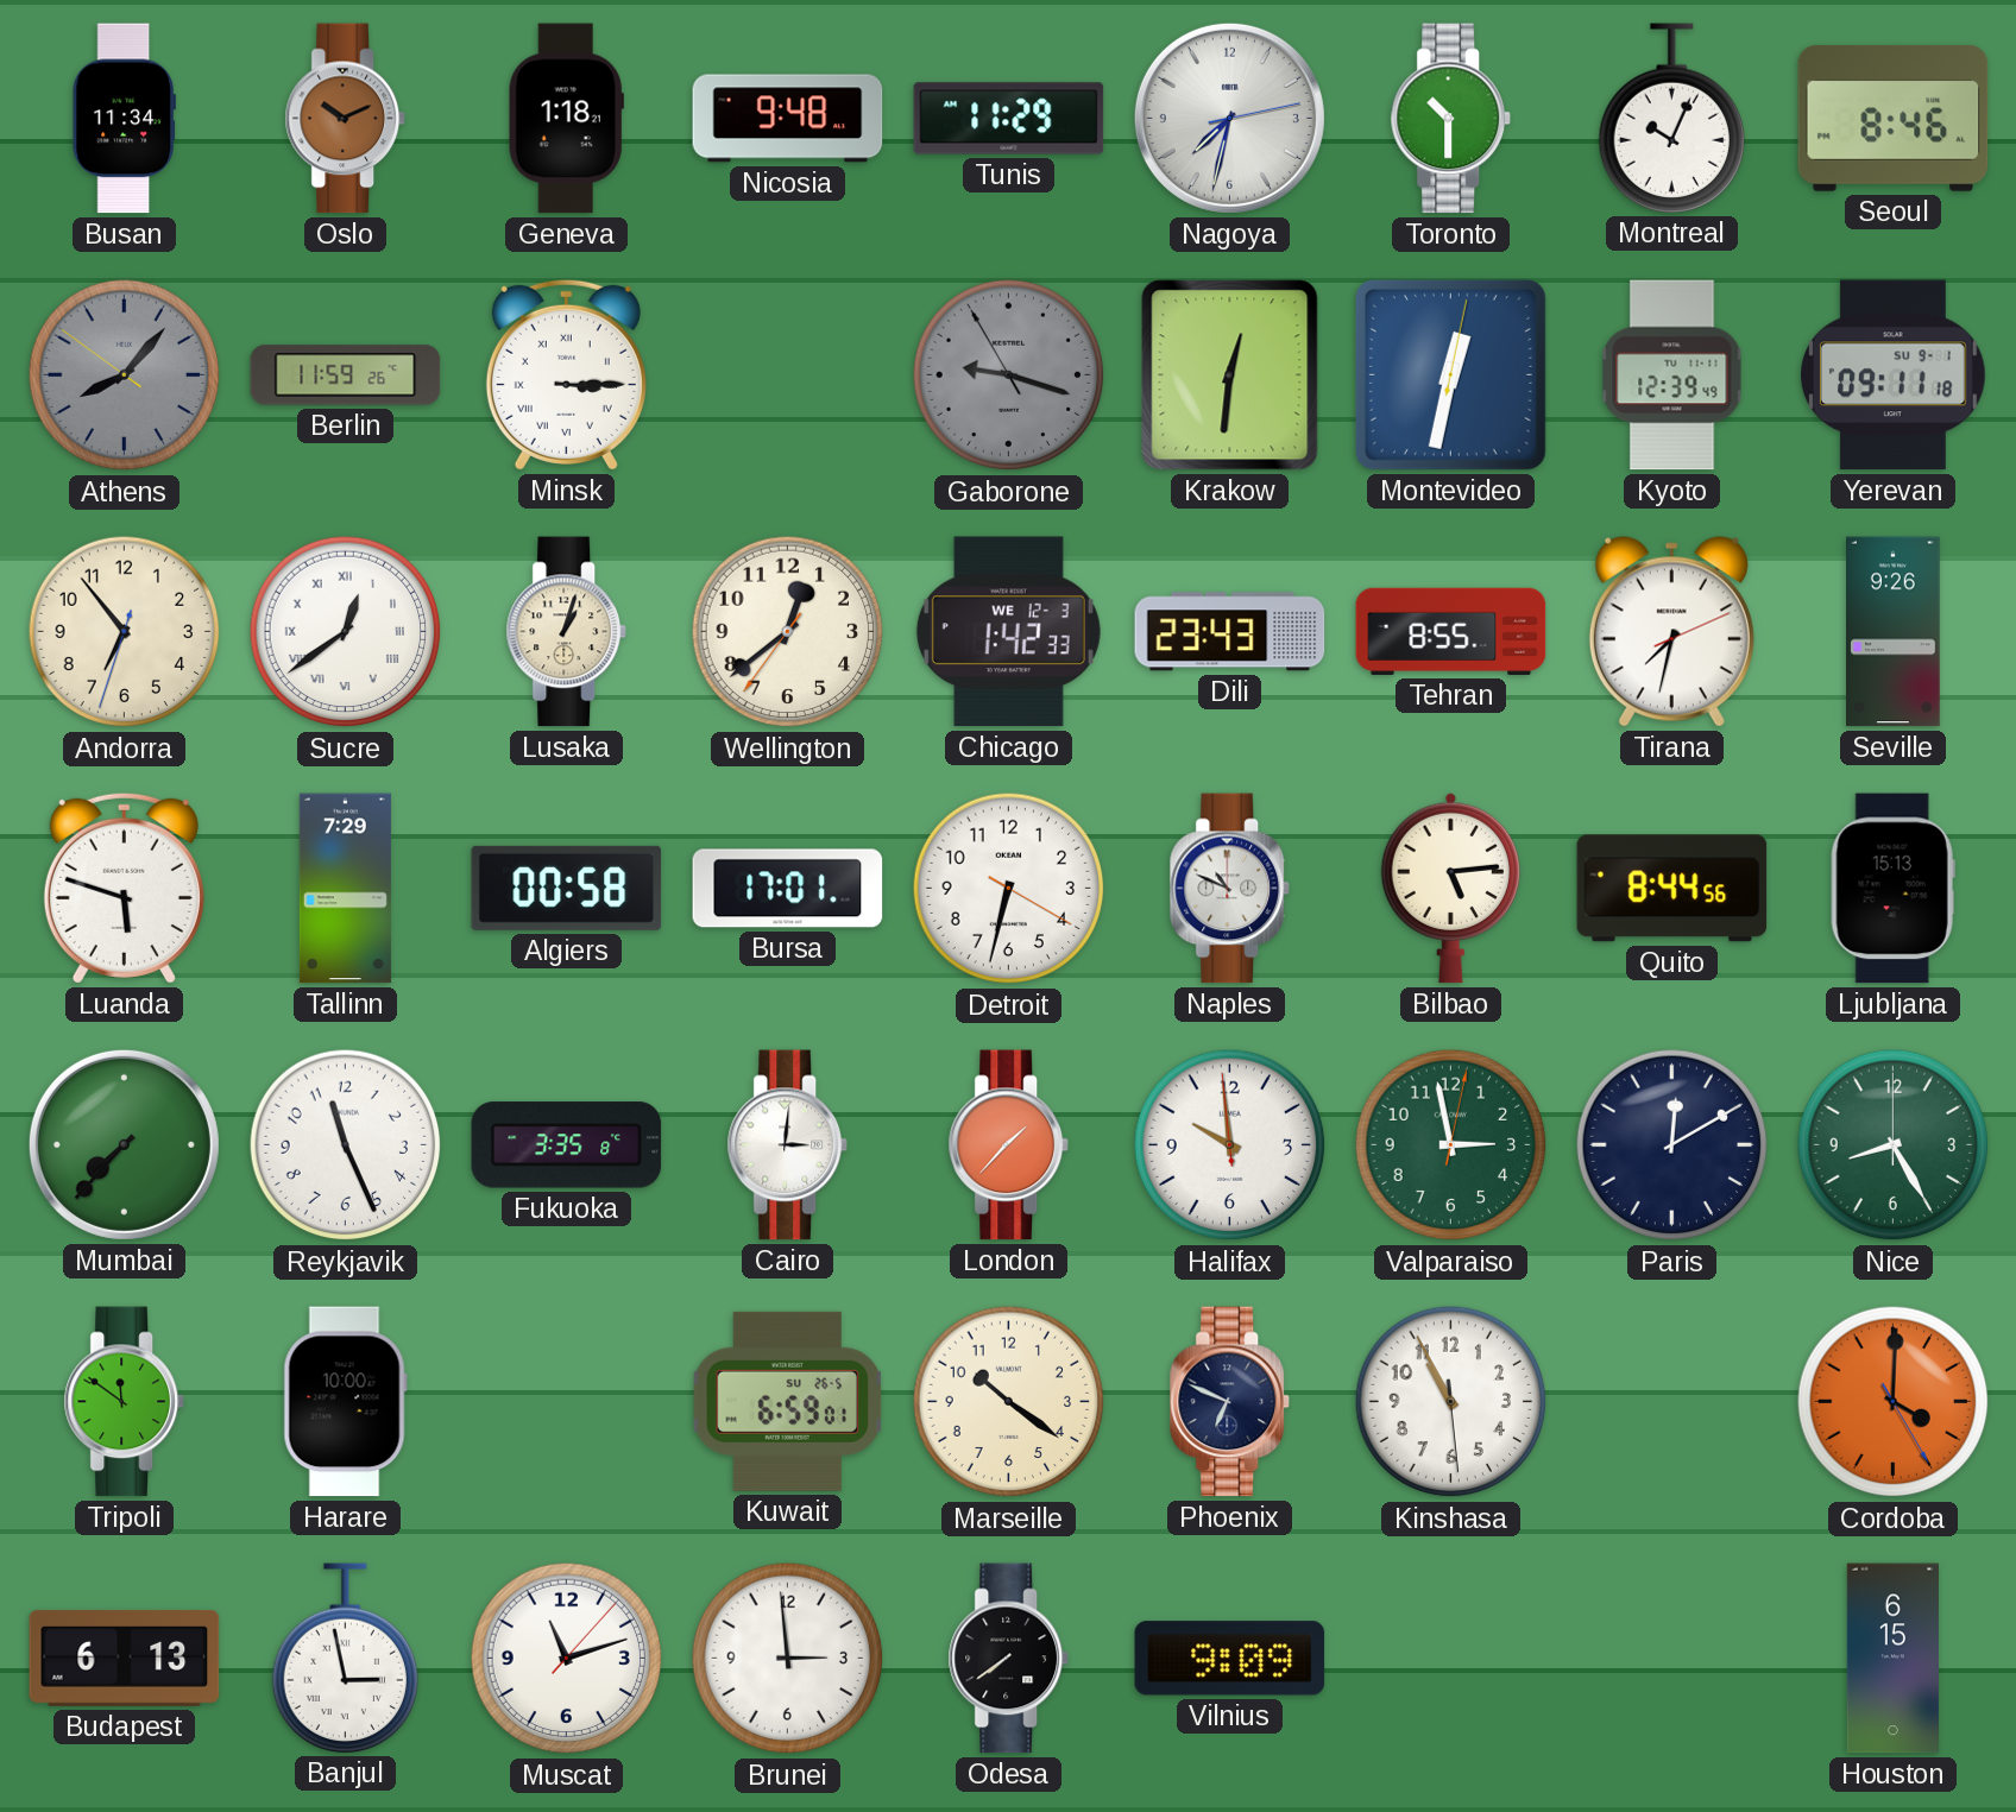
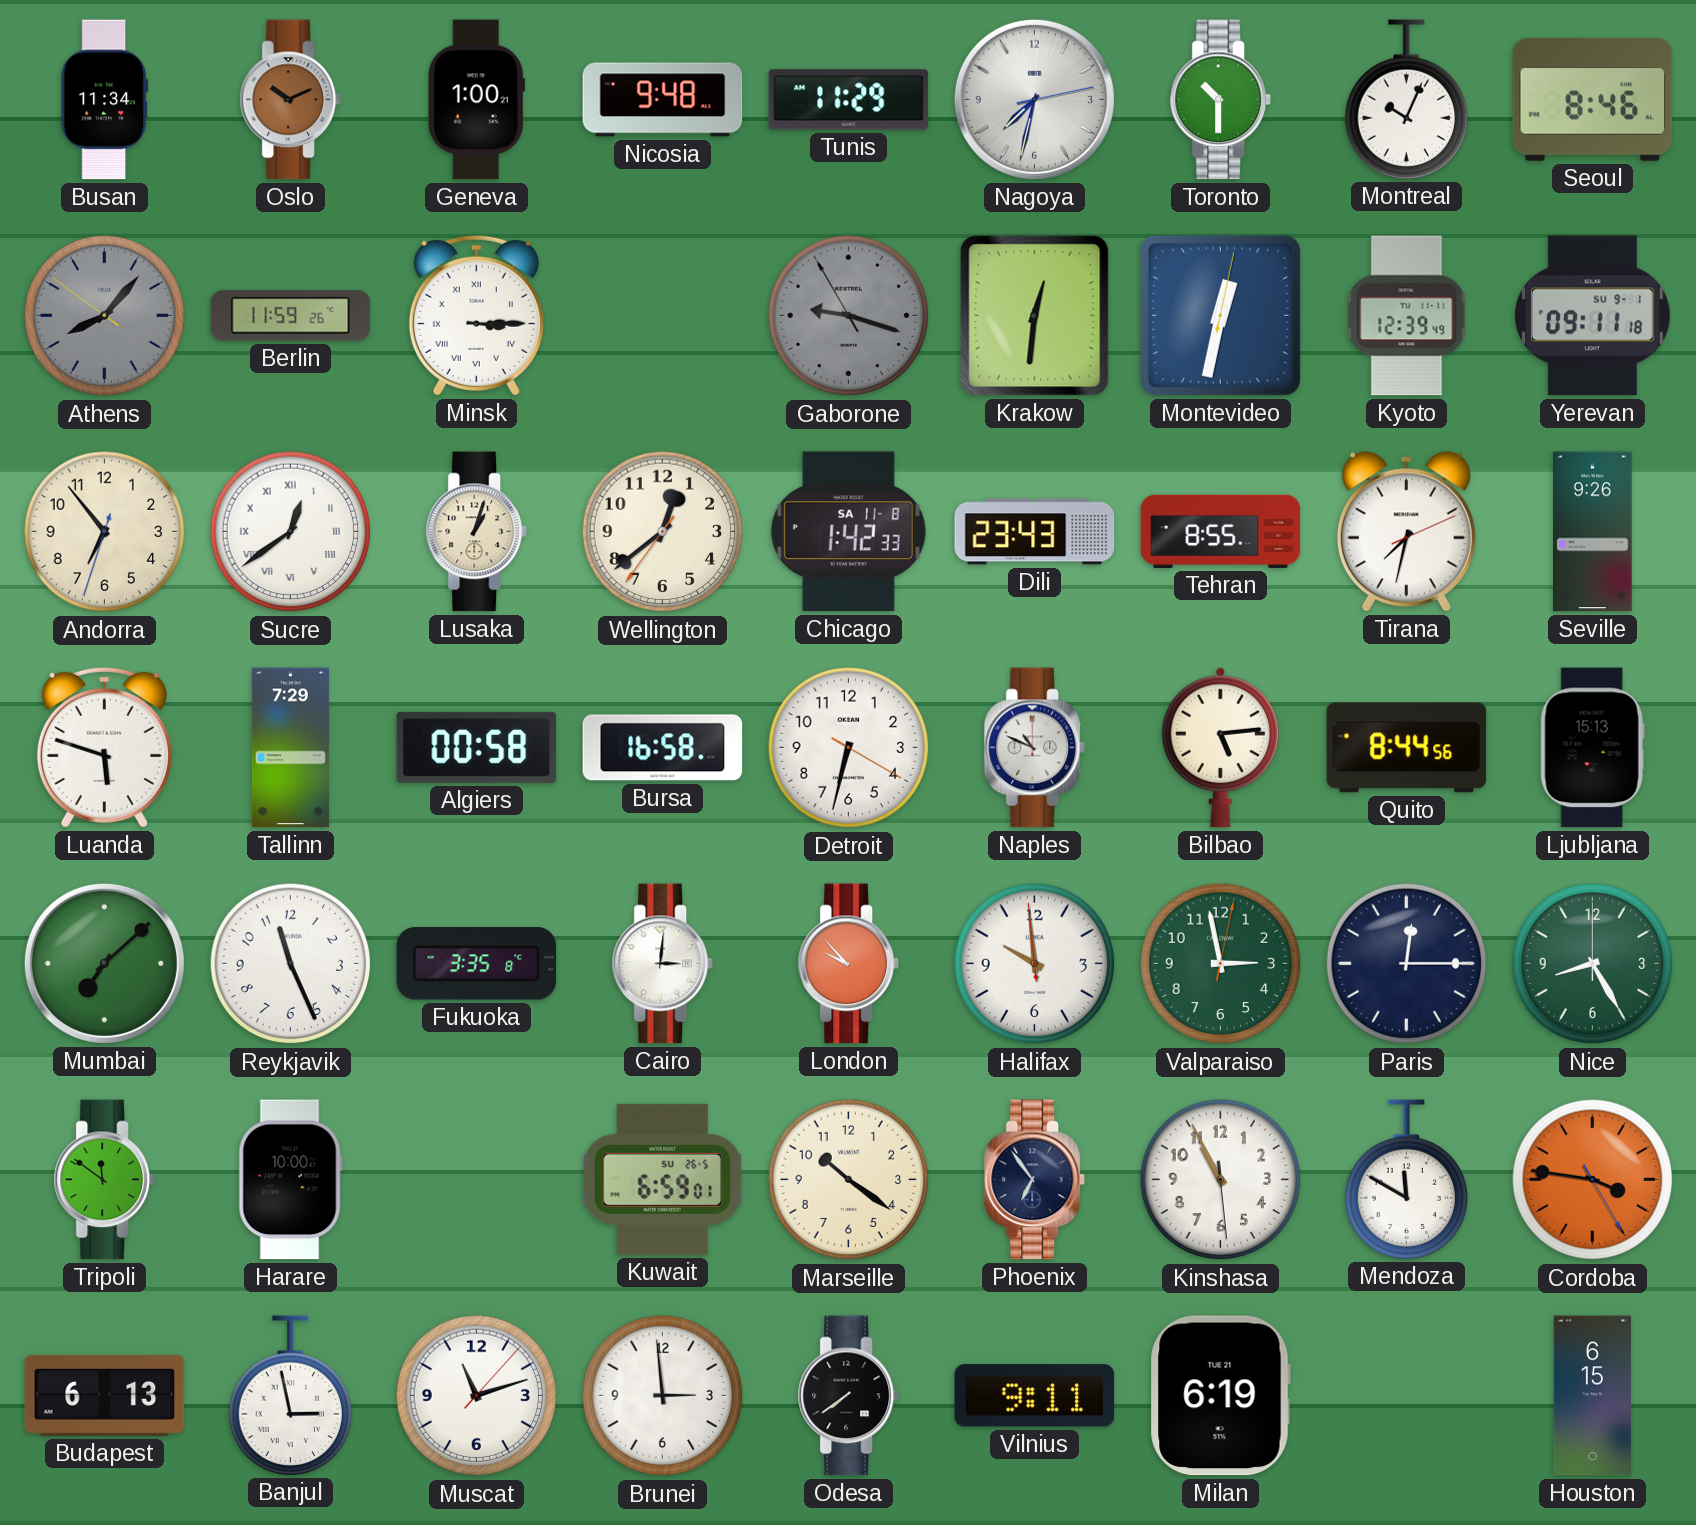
Geneva: 1:18 -> 1:00
Chicago date: WE 12-3 -> SA 11-8
Bursa: 17:01 -> 16:58
Mumbai: 7:37 -> 7:08
London: 1:37 -> 9:53
Paris: 12:10 -> 12:15
Phoenix: 6:49 -> 6:54
Mendoza: none -> 11:50
Cordoba: 4:00 -> 3:46
Vilnius: 9:09 -> 9:11
Milan: none -> 6:19
